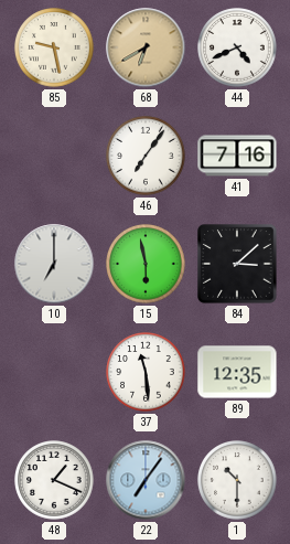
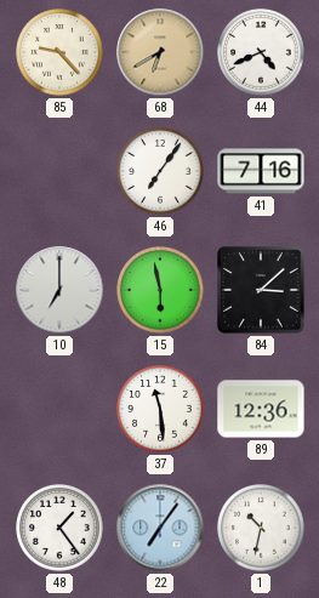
85: 9:28 -> 9:23
89: 12:35 -> 12:36
48: 1:19 -> 1:24
1: 10:30 -> 10:32
